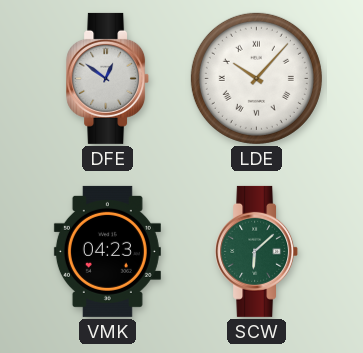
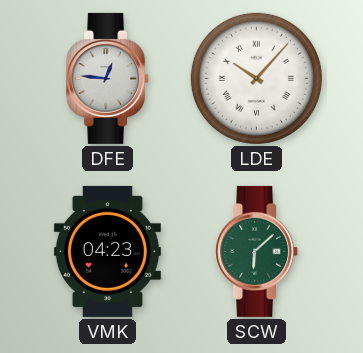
DFE: 12:51 -> 12:46
